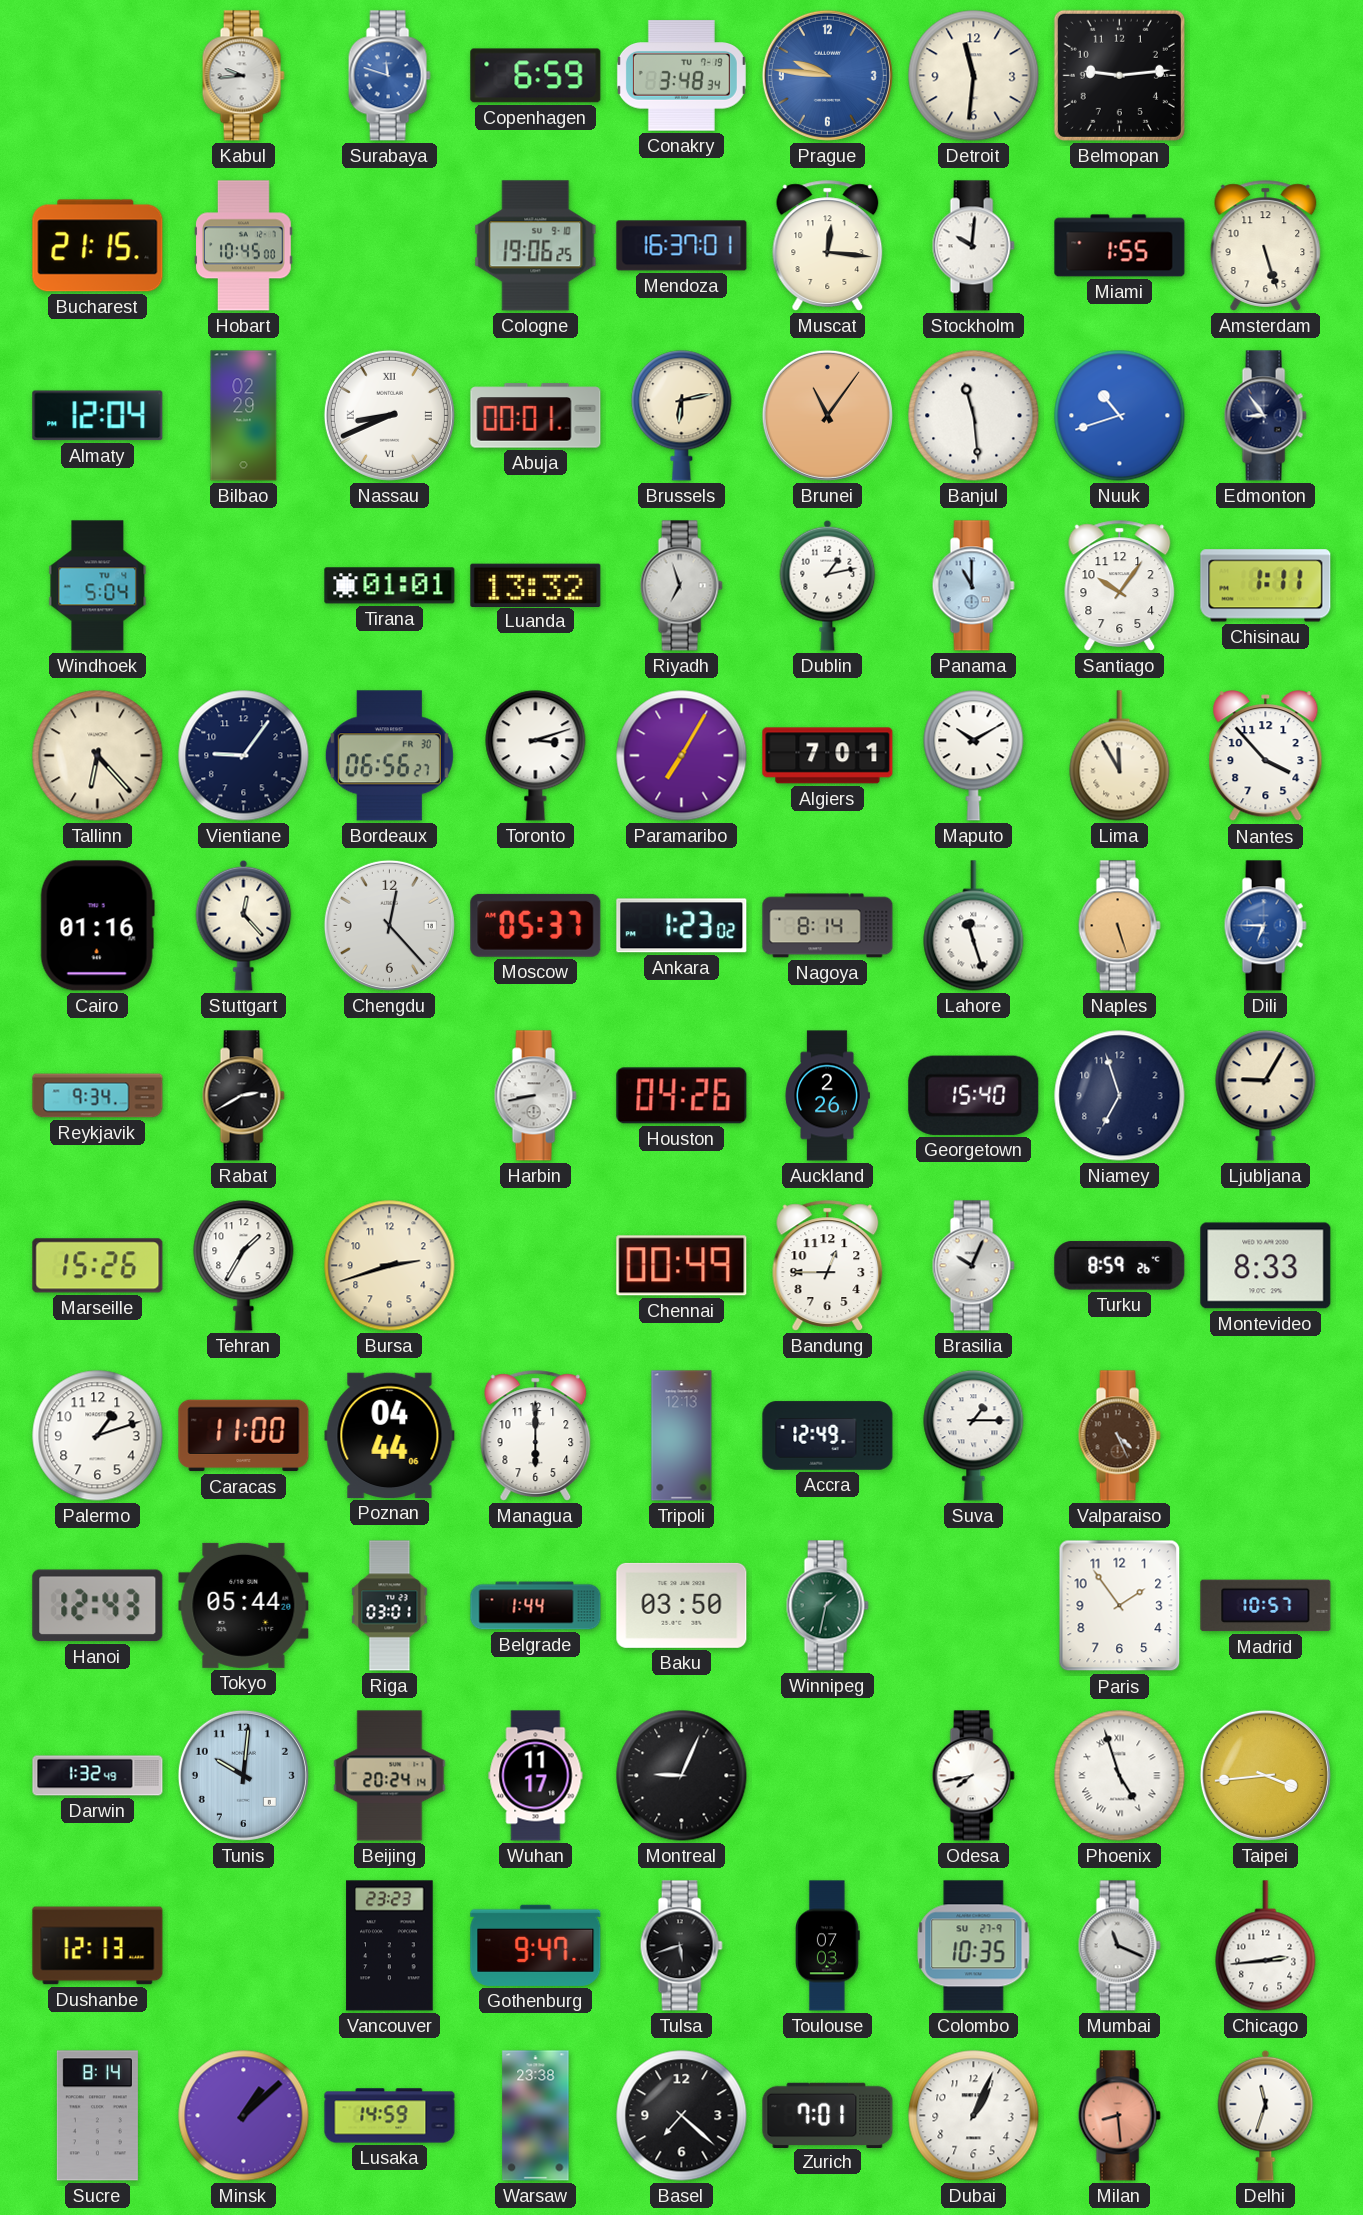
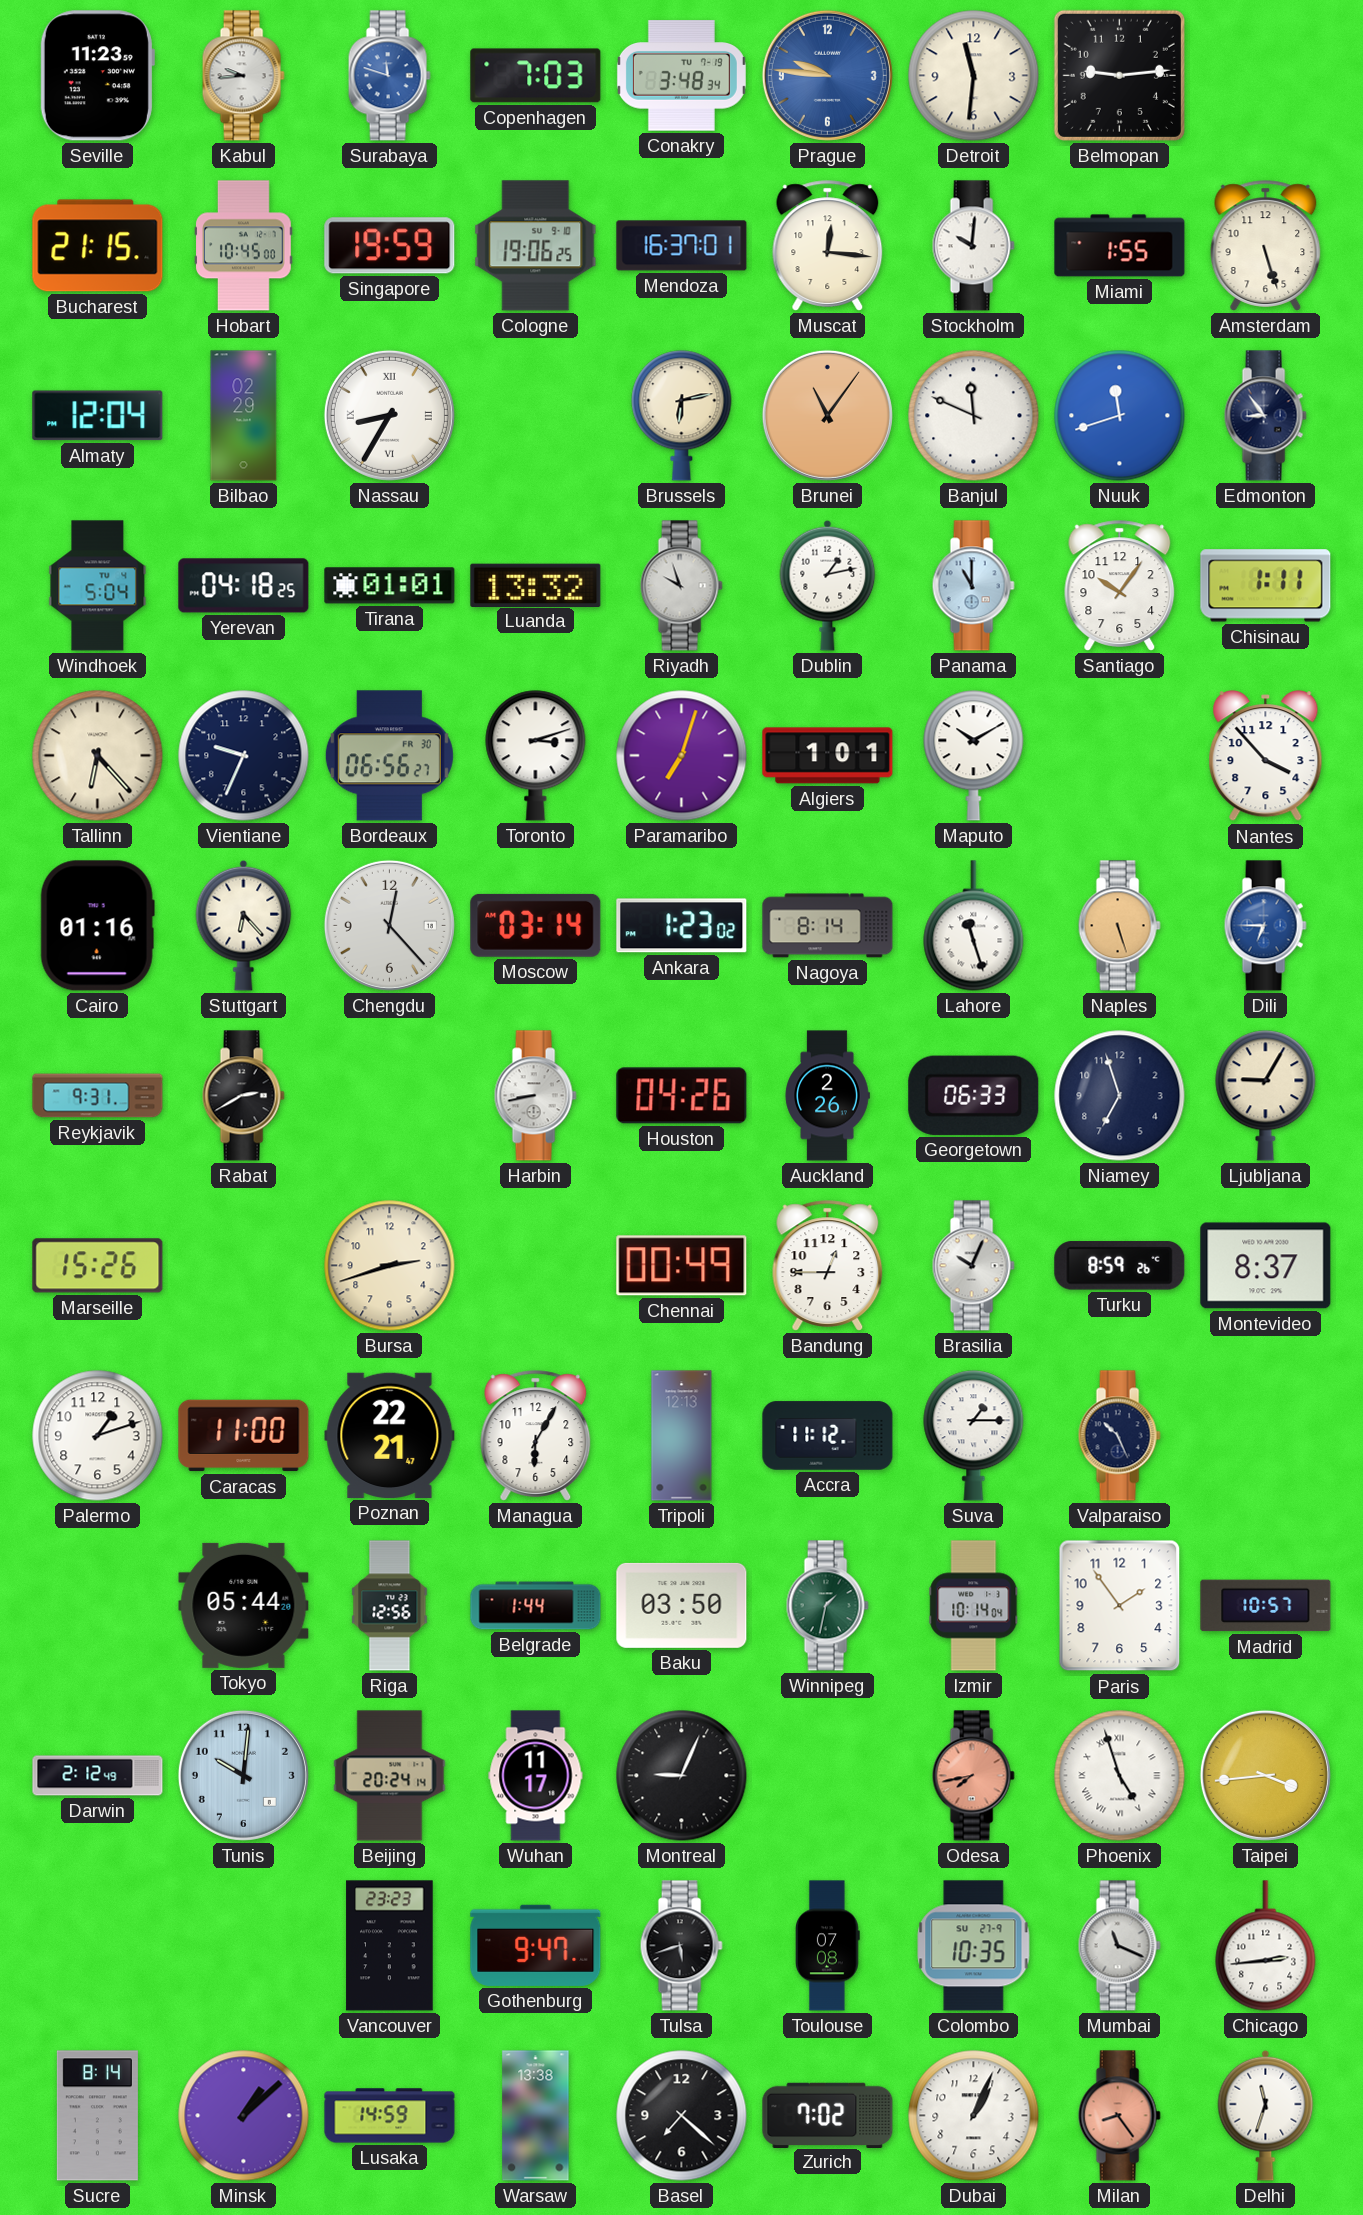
Seville: none -> 11:23
Copenhagen: 6:59 -> 7:03
Singapore: none -> 19:59
Nassau: 8:41 -> 8:35
Abuja: 00:01 -> none
Banjul: 11:29 -> 11:49
Nuuk: 10:42 -> 11:42
Yerevan: none -> 04:18
Riyadh: 6:57 -> 9:57
Vientiane: 9:06 -> 9:34
Paramaribo: 7:05 -> 7:03
Algiers: 7:01 -> 1:01
Lima: 11:55 -> none
Stuttgart: 12:23 -> 6:23
Moscow: 05:37 -> 03:14
Reykjavik: 9:34 -> 9:31
Georgetown: 15:40 -> 06:33
Tehran: 1:35 -> none
Montevideo: 8:33 -> 8:37
Poznan: 04:44 -> 22:21
Managua: 6:00 -> 6:05
Accra: 12:49 -> 11:12
Valparaiso: 4:26 -> 10:26
Valparaiso dial: brown -> navy
Hanoi: 12:43 -> none
Riga: 03:01 -> 12:56
Izmir: none -> 10:14
Darwin: 1:32 -> 2:12
Odesa dial: white -> salmon
Dushanbe: 12:13 -> none
Toulouse: 07:03 -> 07:08
Warsaw: 23:38 -> 13:38
Zurich: 7:01 -> 7:02
Milan: 8:29 -> 8:24
